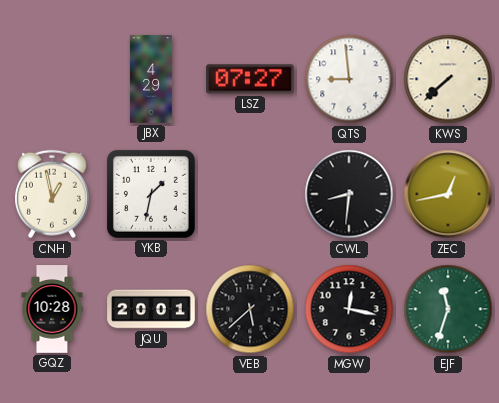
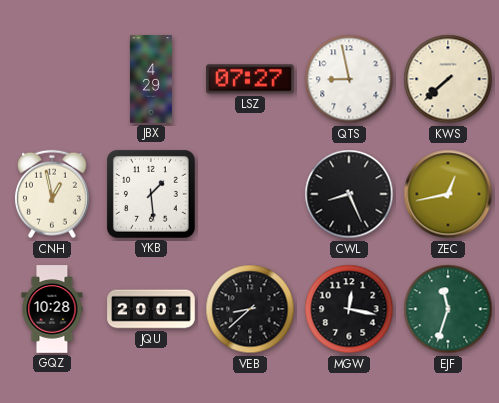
QTS: 8:59 -> 8:58
YKB: 1:32 -> 1:29
CWL: 8:31 -> 8:26
VEB: 5:38 -> 8:38
